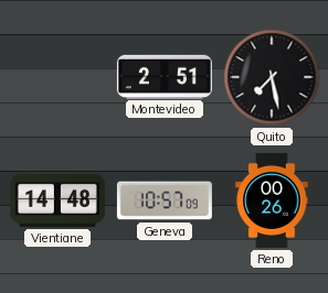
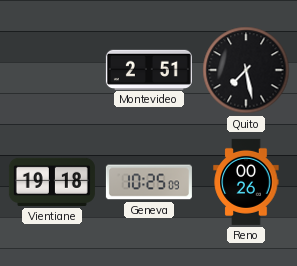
Vientiane: 14:48 -> 19:18
Geneva: 10:57 -> 10:25
